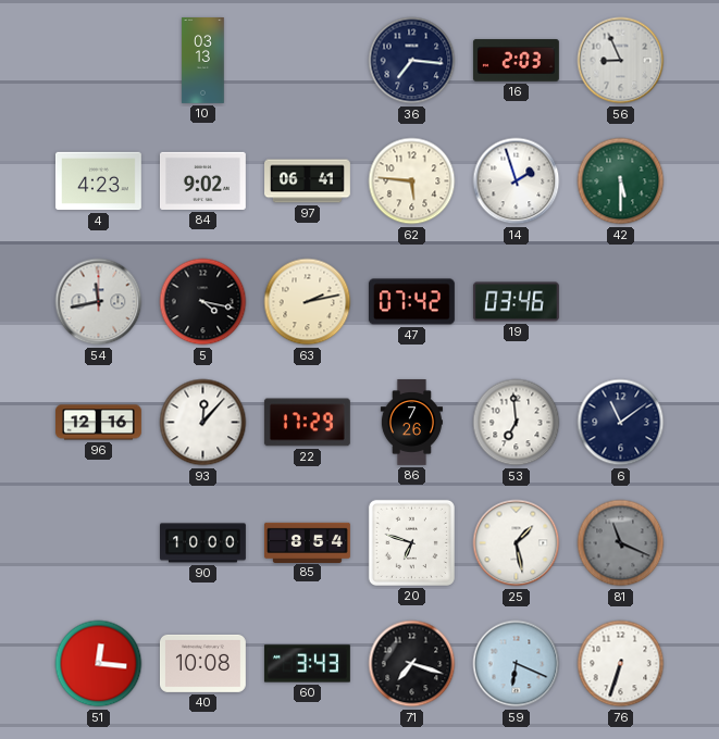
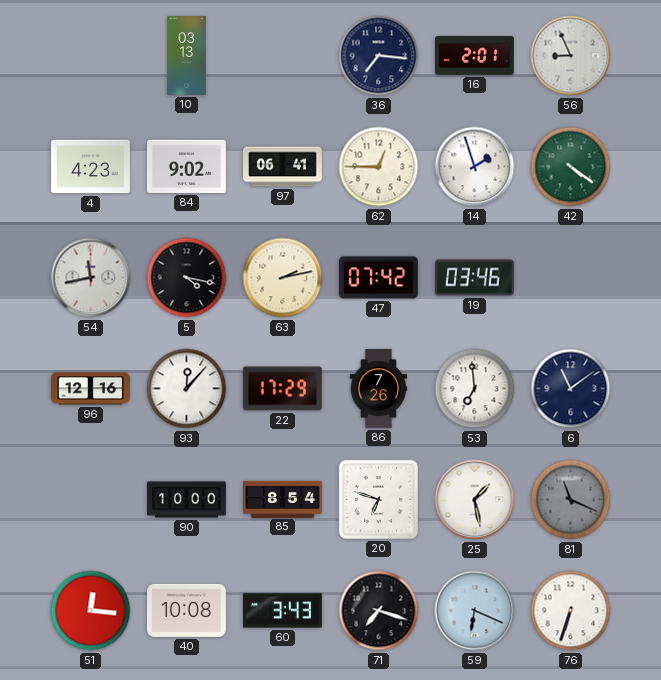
16: 2:03 -> 2:01
62: 5:46 -> 12:45
42: 5:30 -> 4:21
